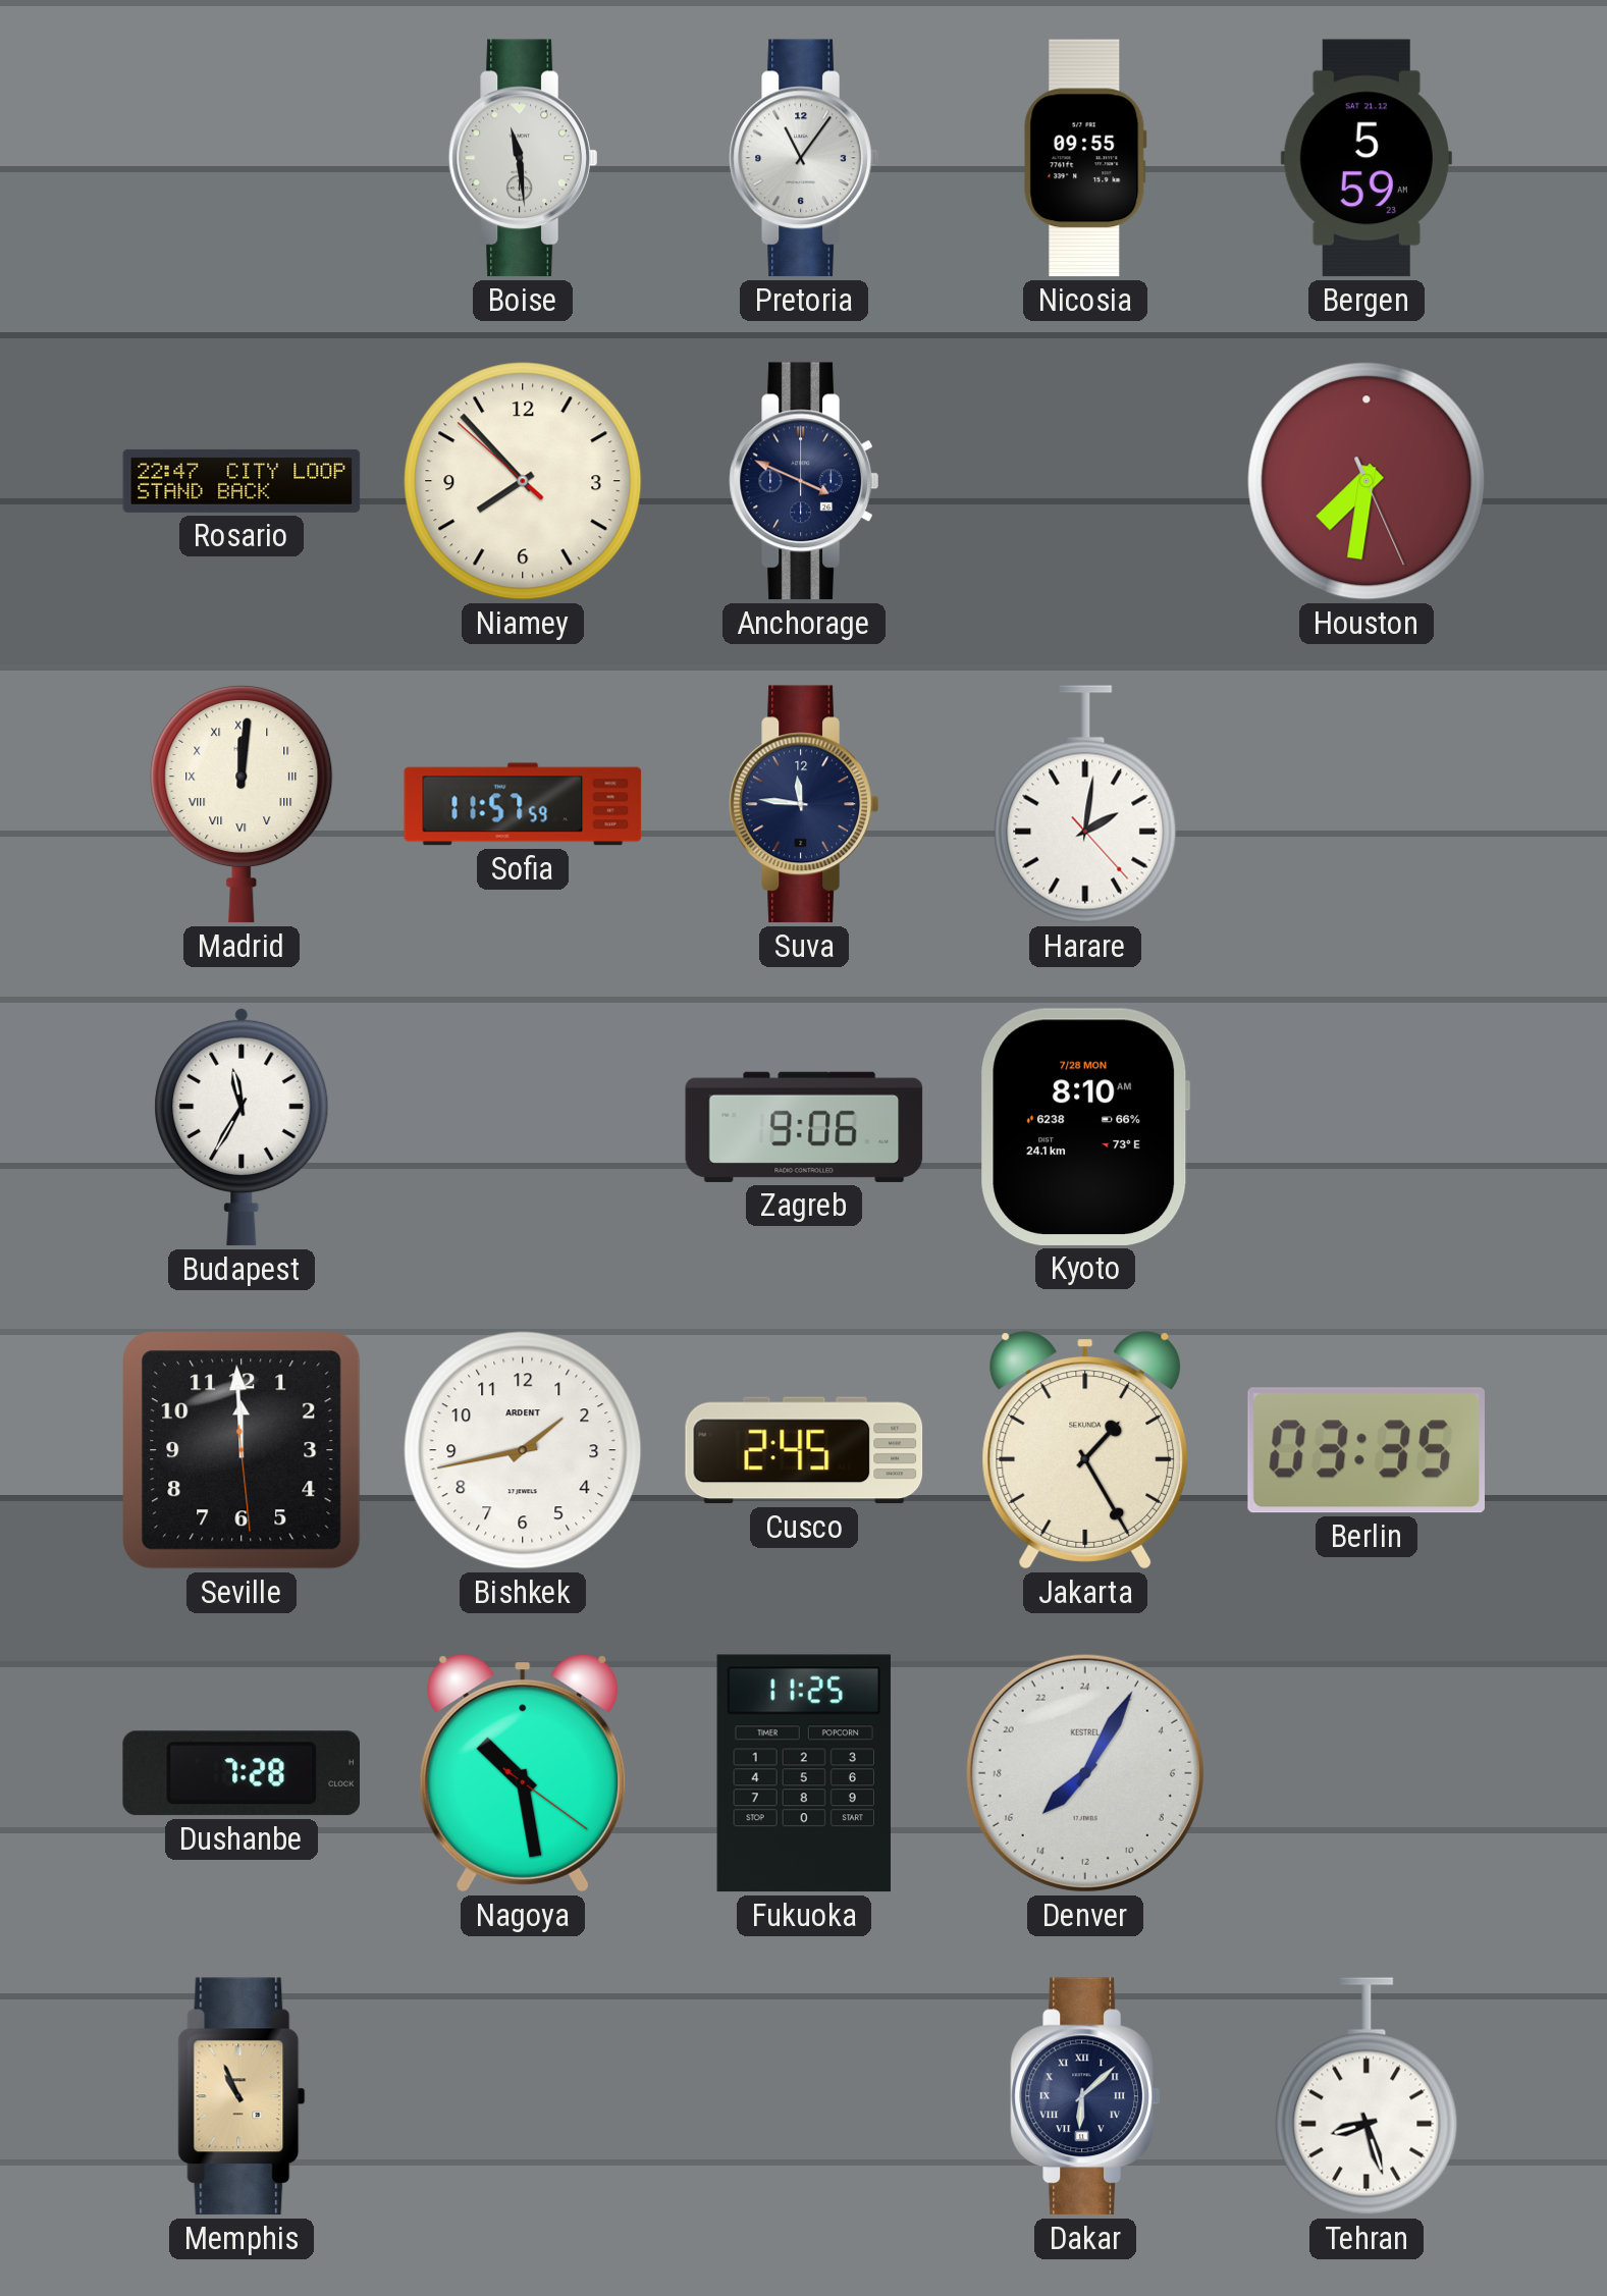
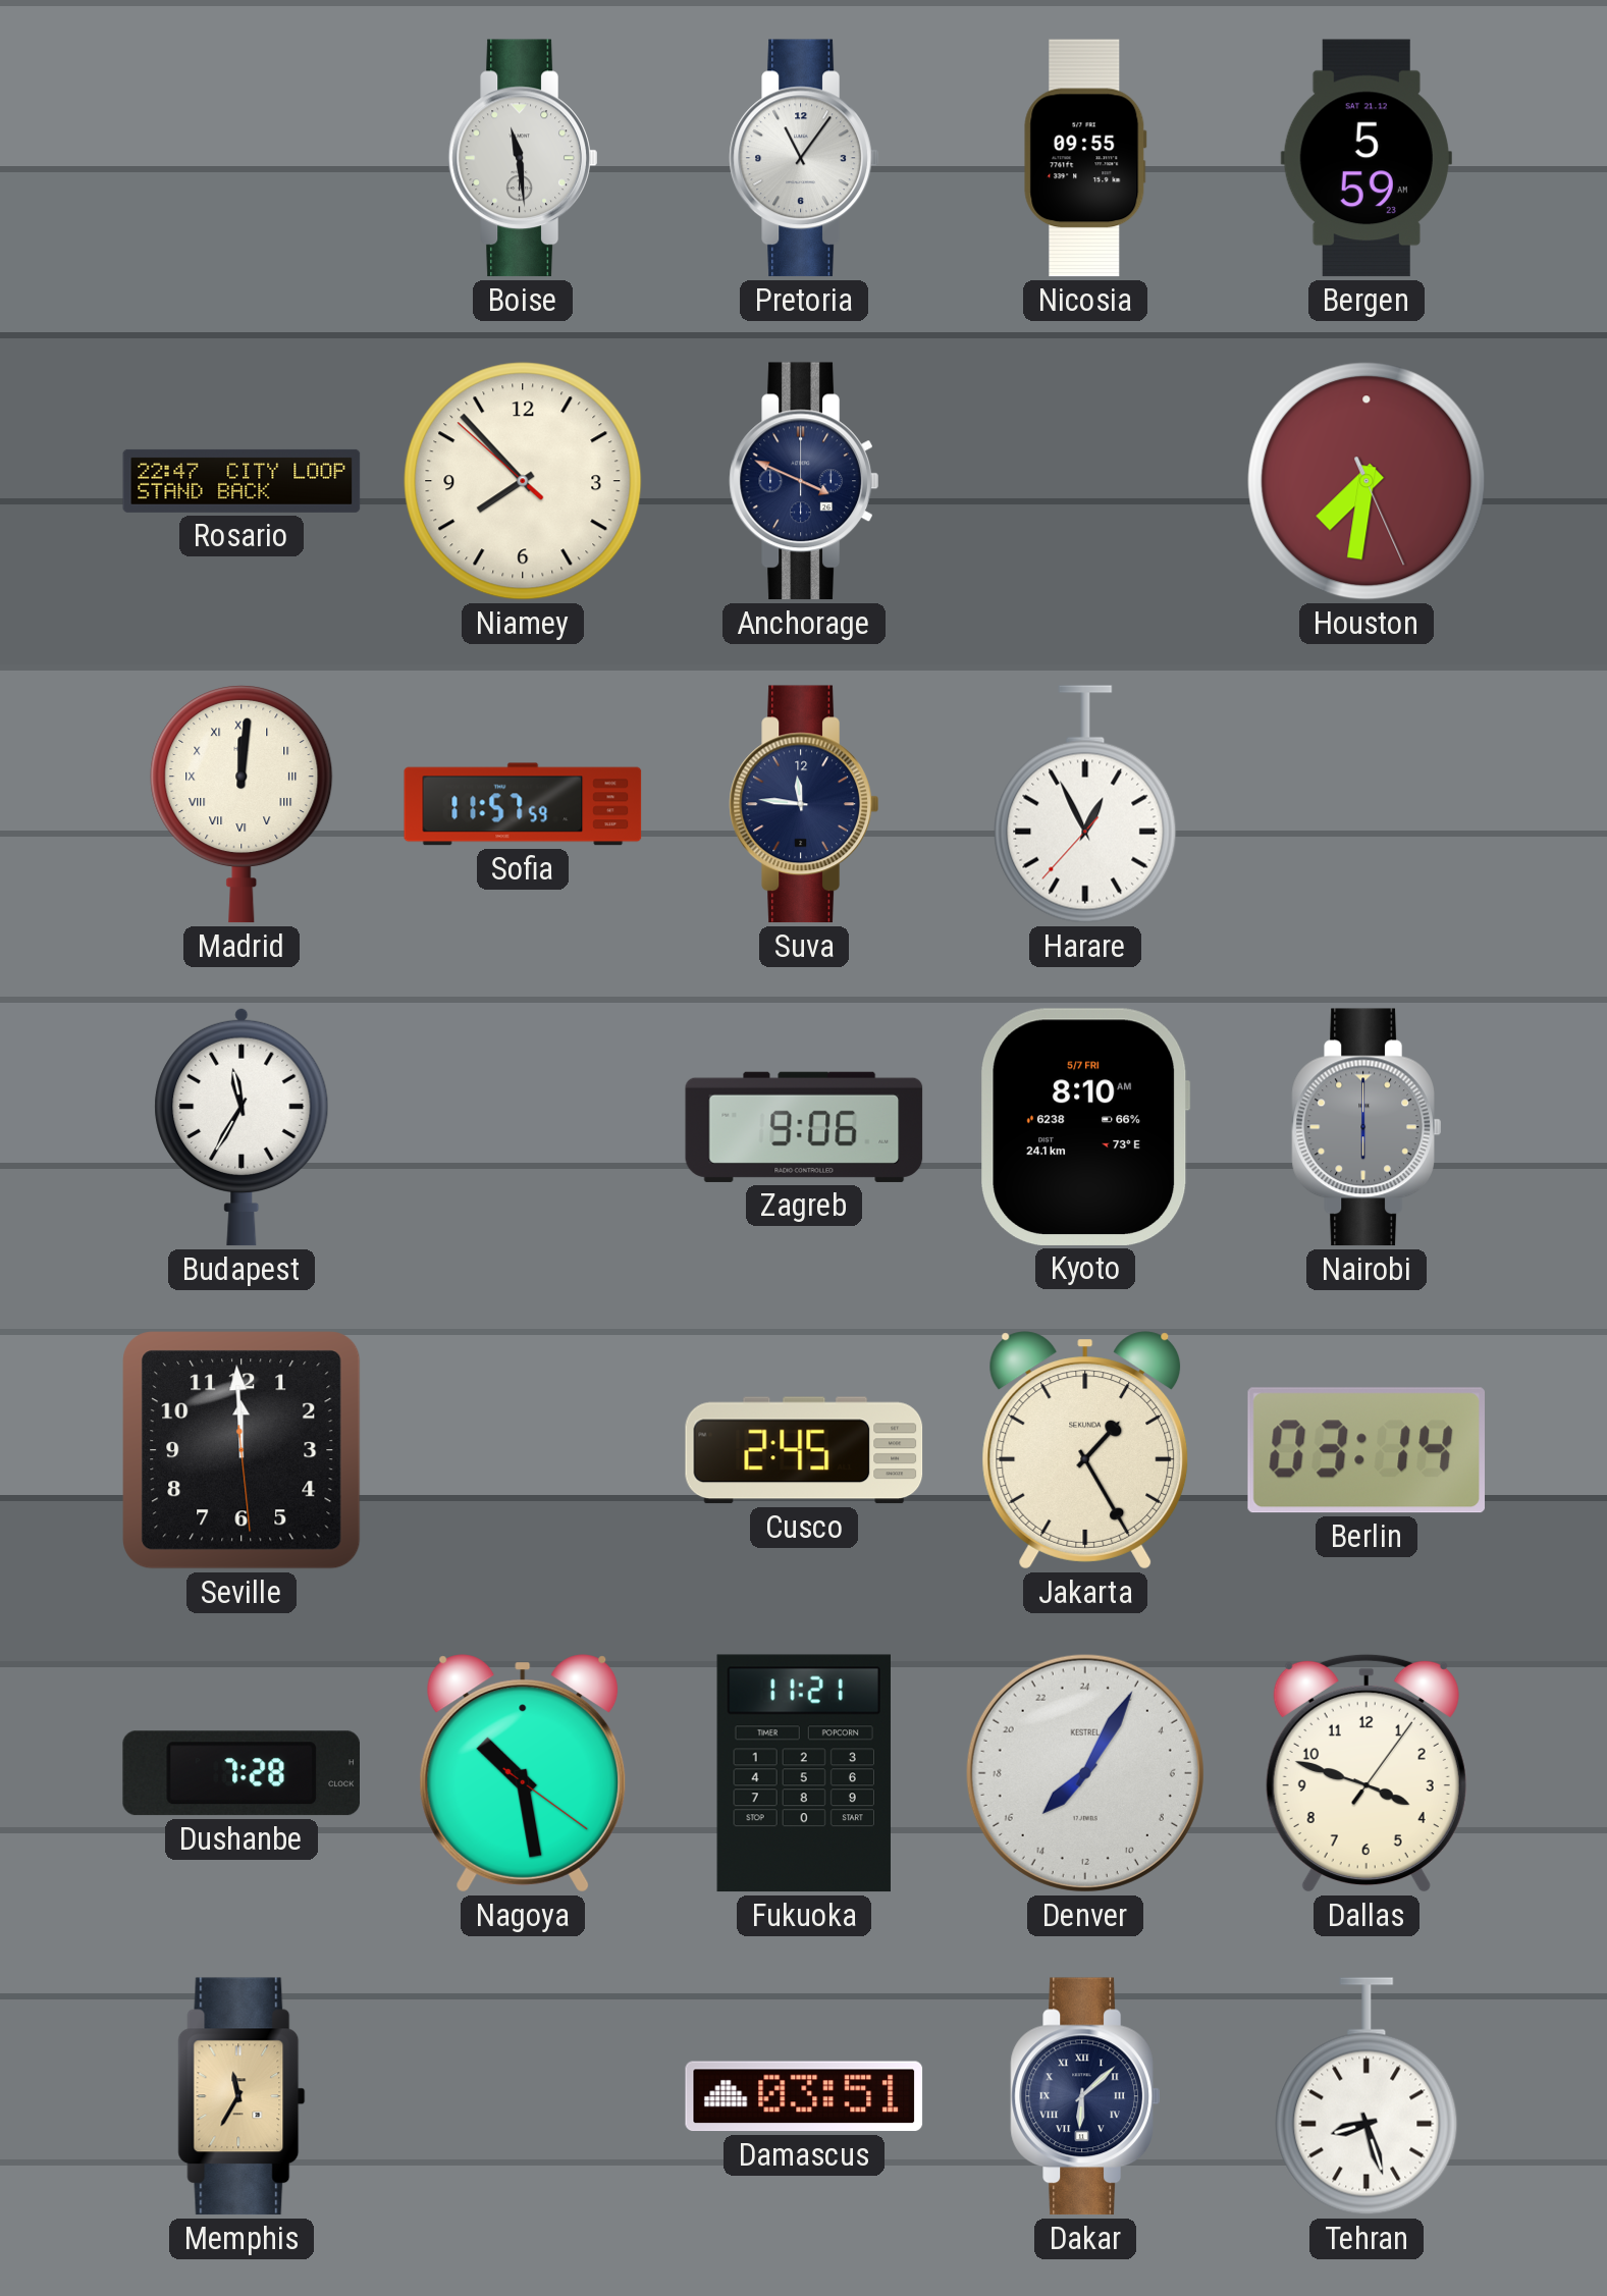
Harare: 2:01 -> 12:55
Kyoto date: 7/28 MON -> 5/7 FRI
Nairobi: none -> 6:00
Bishkek: 1:43 -> none
Berlin: 03:35 -> 03:14
Fukuoka: 11:25 -> 11:21
Dallas: none -> 3:48
Memphis: 10:56 -> 11:35
Damascus: none -> 03:51
